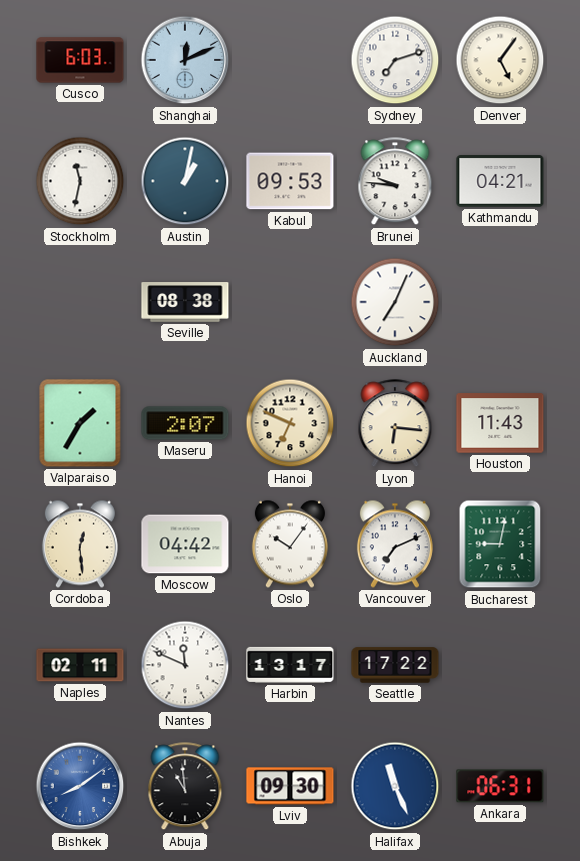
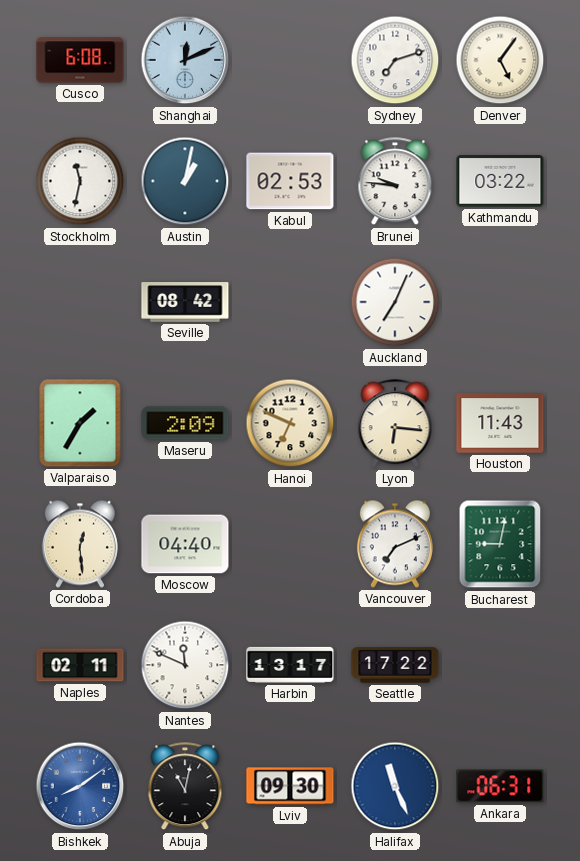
Cusco: 6:03 -> 6:08
Kabul: 09:53 -> 02:53
Kathmandu: 04:21 -> 03:22
Seville: 08:38 -> 08:42
Maseru: 2:07 -> 2:09
Moscow: 04:42 -> 04:40
Oslo: 10:06 -> none
Abuja: 10:59 -> 11:02
